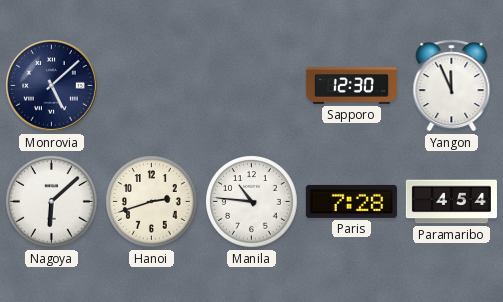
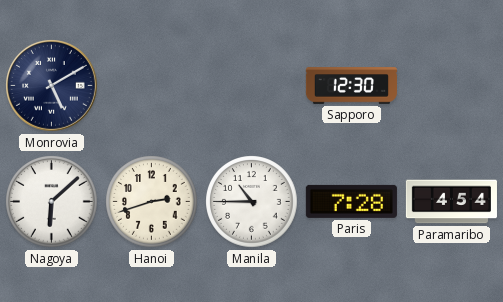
Monrovia: 5:08 -> 5:10
Yangon: 11:56 -> none
Manila: 10:46 -> 10:45
